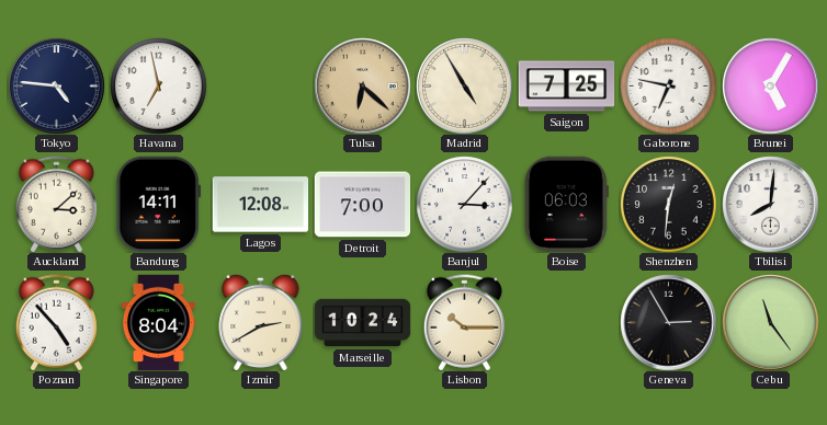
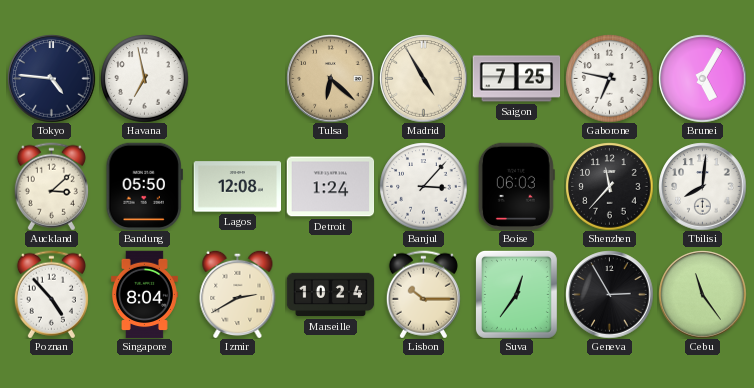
Bandung: 14:11 -> 05:50
Detroit: 7:00 -> 1:24
Shenzhen: 12:31 -> 11:37
Suva: none -> 12:36
